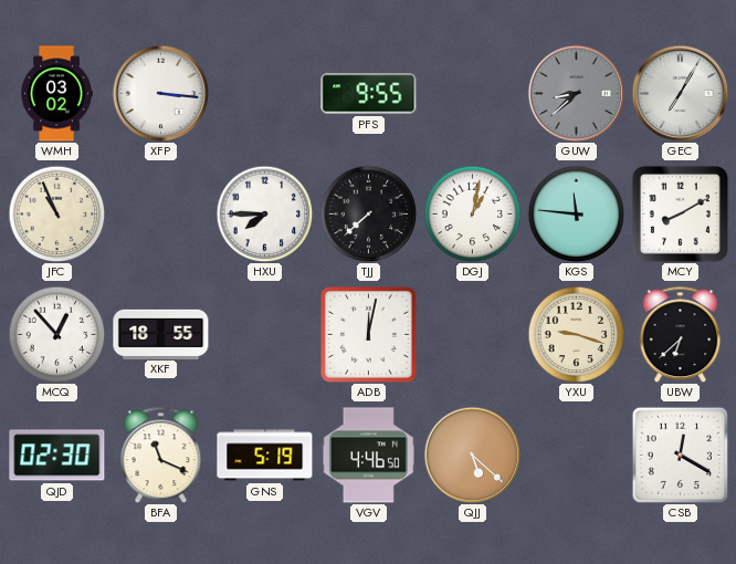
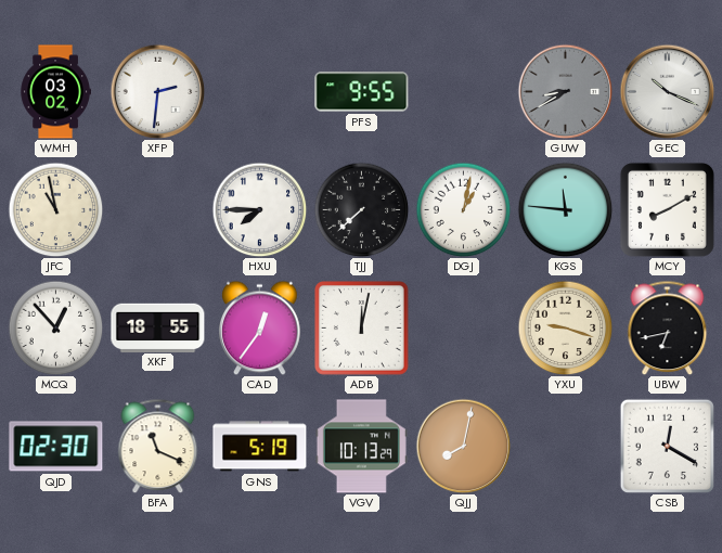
XFP: 3:16 -> 2:31
GUW: 8:38 -> 8:40
GEC: 7:05 -> 10:19
JFC: 10:56 -> 10:58
CAD: none -> 12:36
UBW: 6:38 -> 6:43
VGV: 4:46 -> 10:13
QJJ: 5:22 -> 8:02
